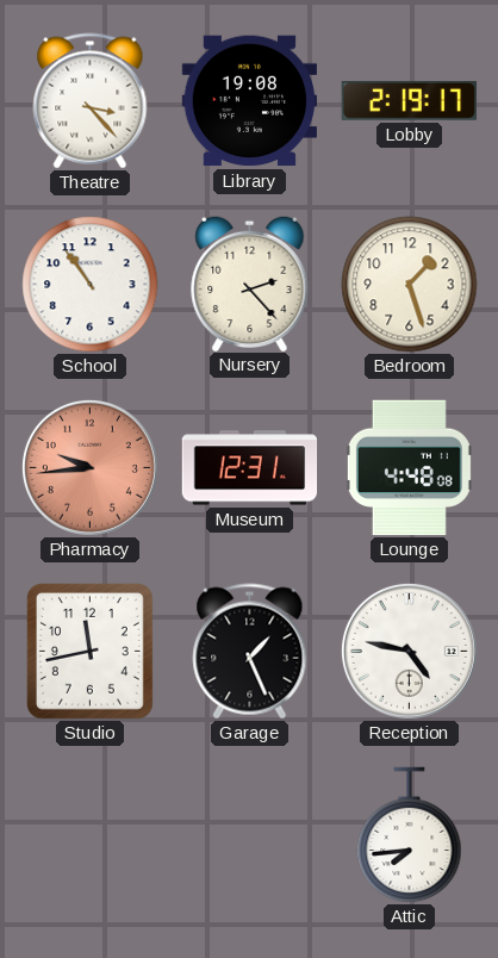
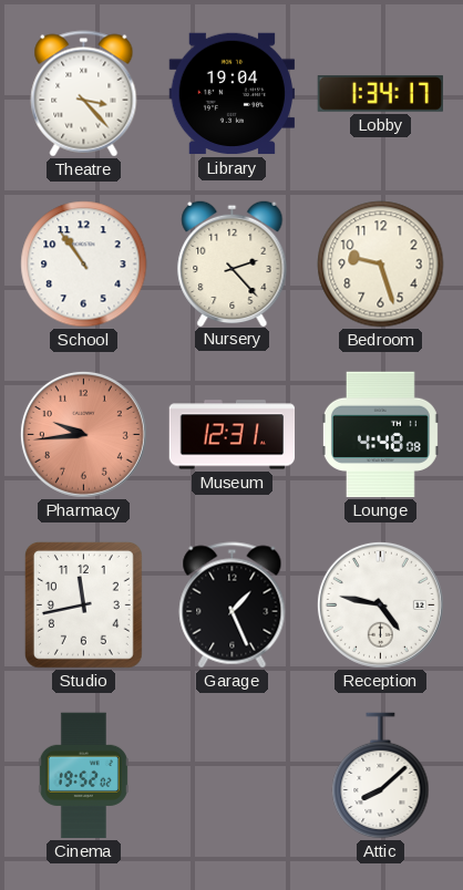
Library: 19:08 -> 19:04
Lobby: 2:19 -> 1:34
Bedroom: 1:27 -> 9:27
Cinema: none -> 19:52
Attic: 7:44 -> 8:08
